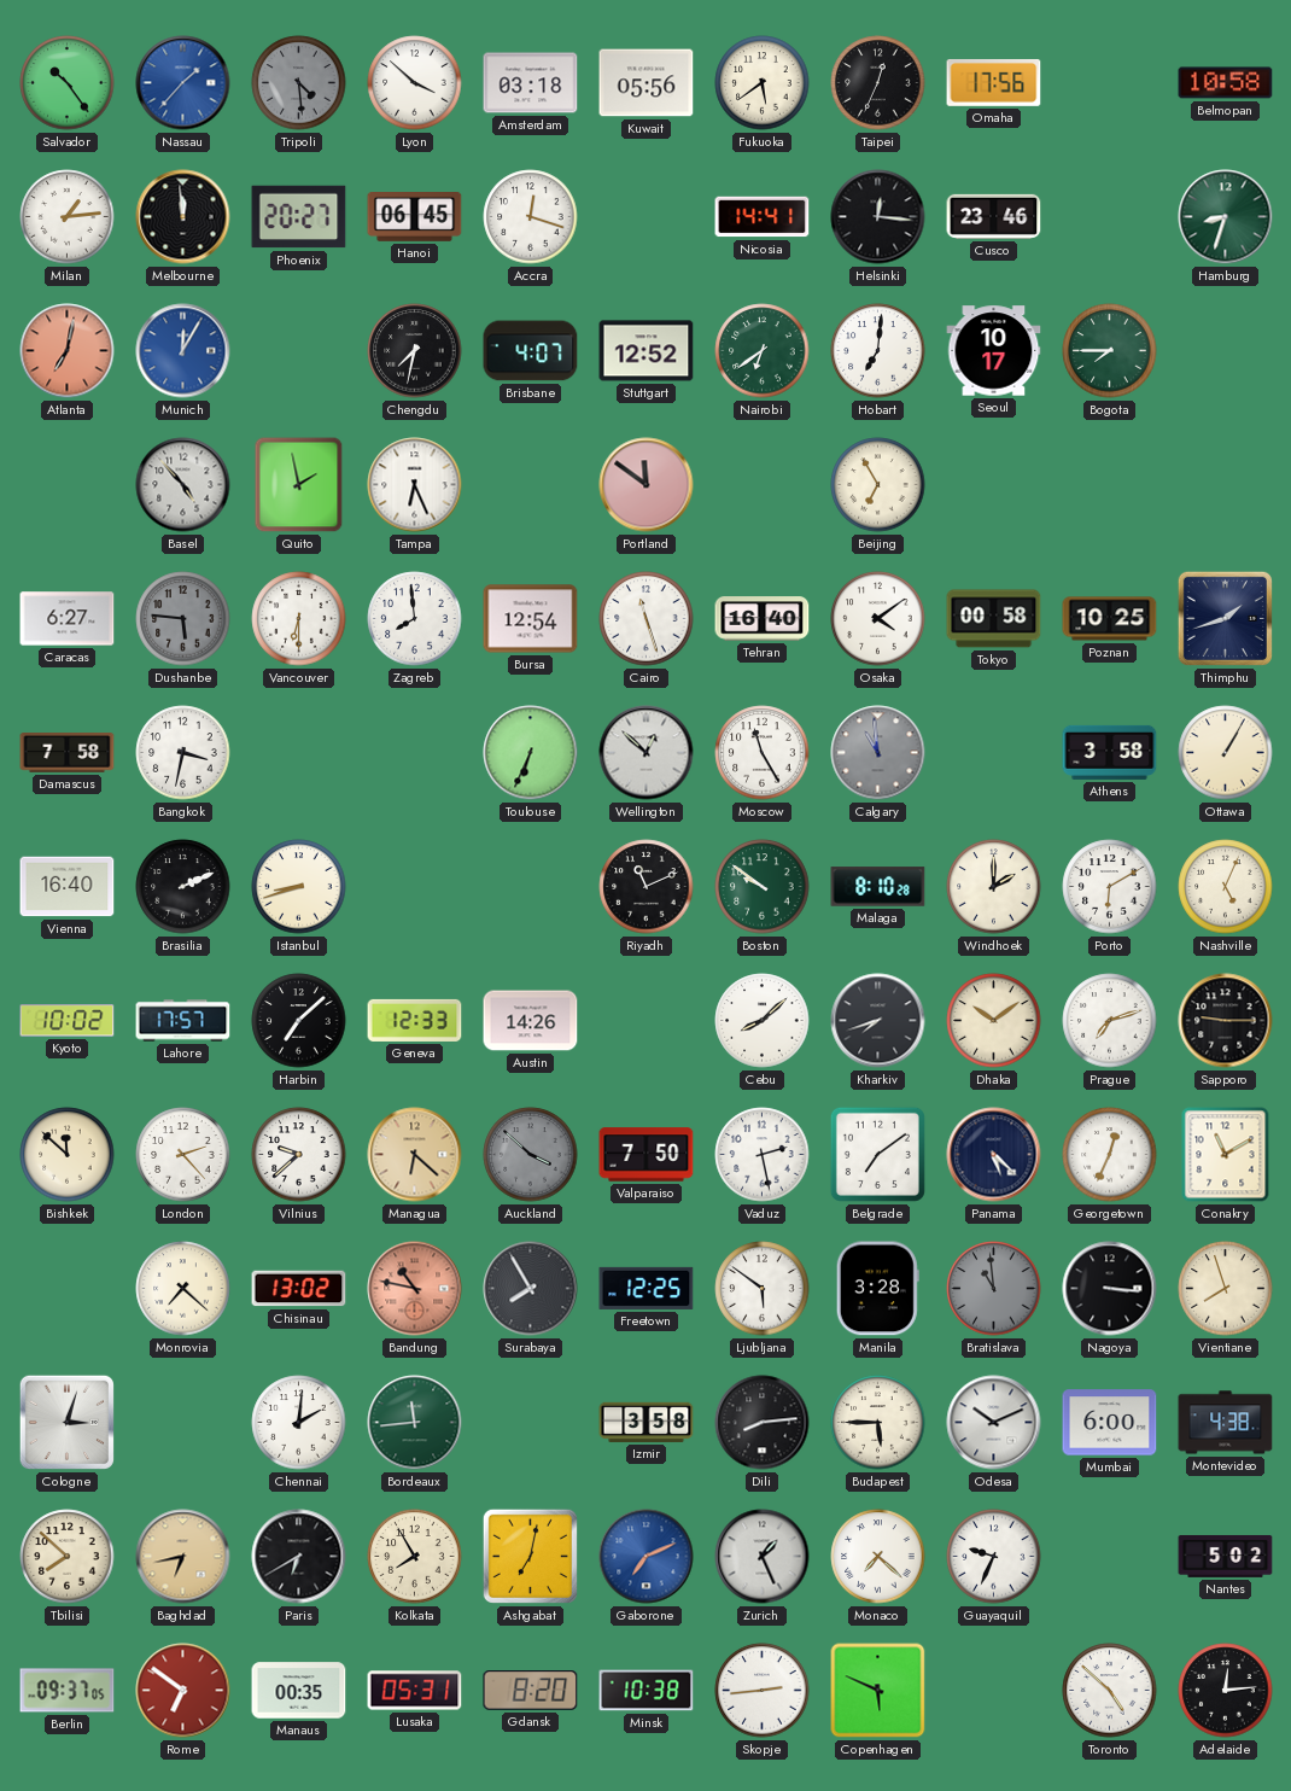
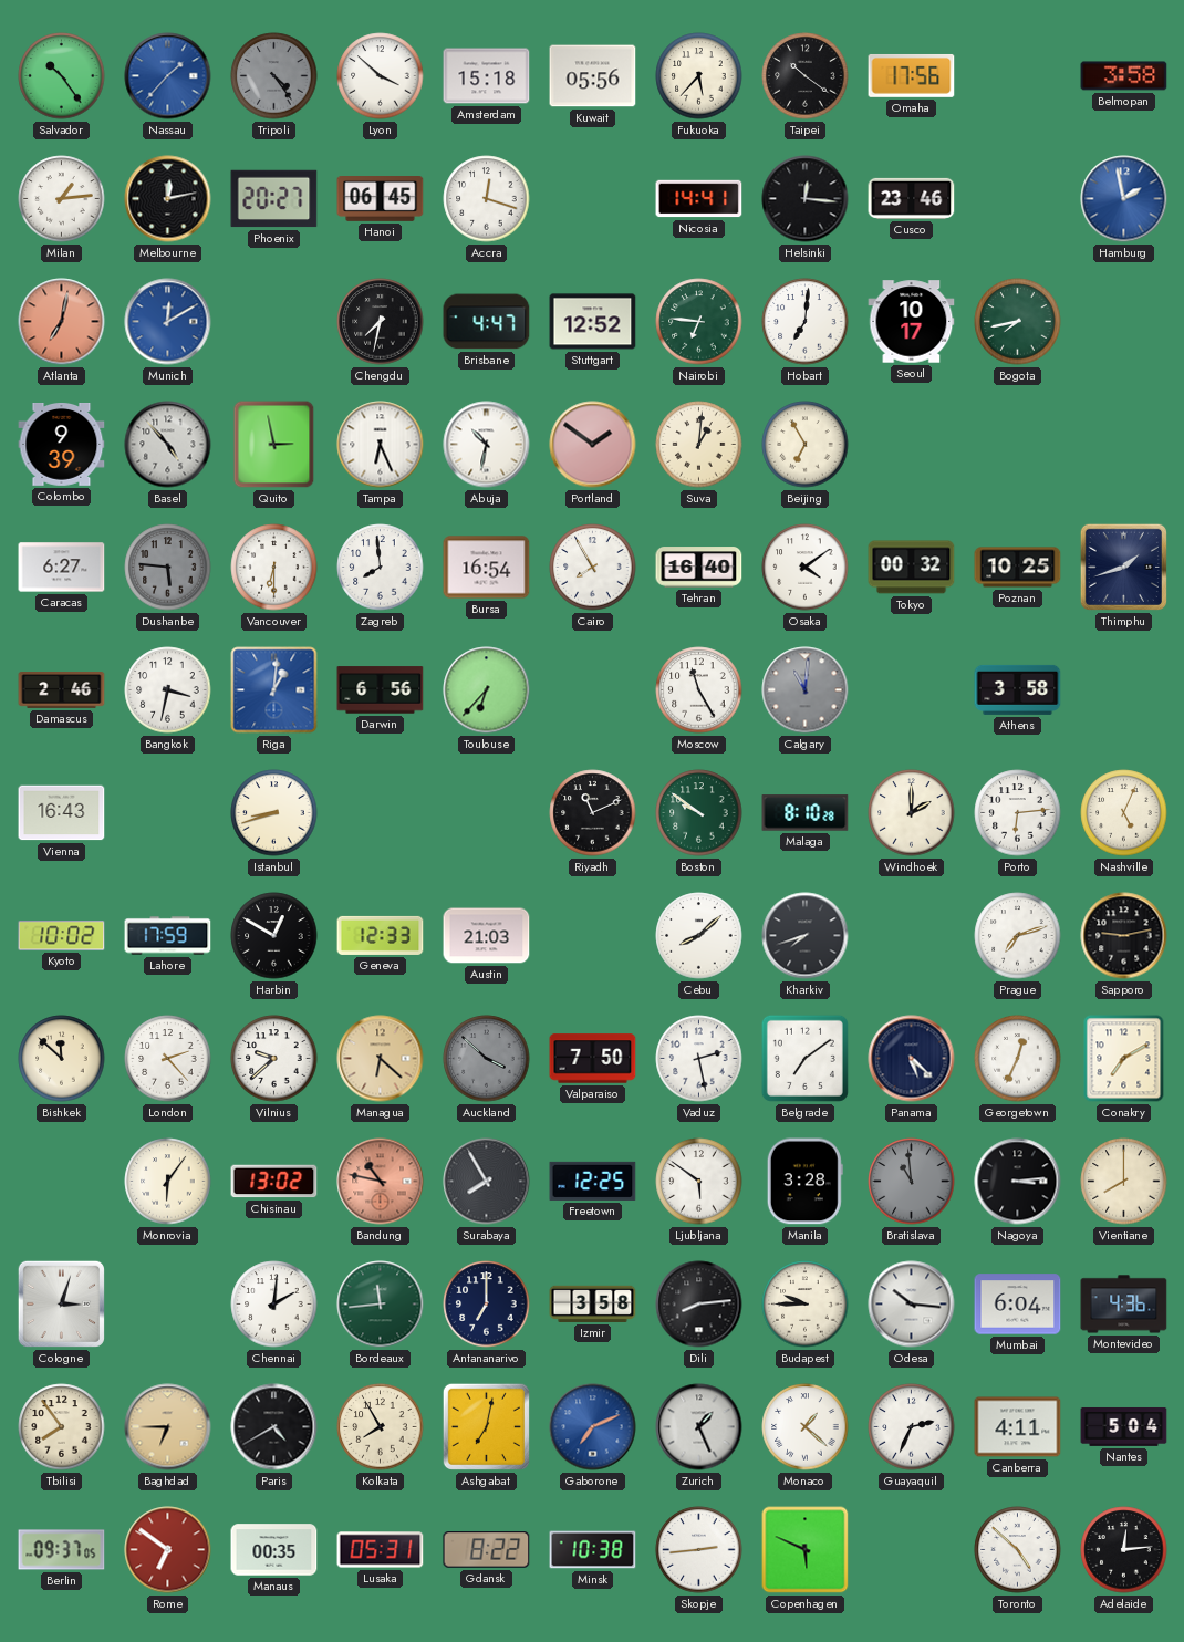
Tripoli: 4:29 -> 4:24
Amsterdam: 03:18 -> 15:18
Fukuoka: 5:39 -> 5:37
Taipei: 12:34 -> 10:21
Belmopan: 10:58 -> 3:58
Melbourne: 11:59 -> 12:13
Hamburg: 8:33 -> 1:58
Hamburg dial: green -> blue
Munich: 12:05 -> 12:10
Brisbane: 4:07 -> 4:47
Nairobi: 6:39 -> 6:46
Bogota: 7:45 -> 7:43
Colombo: none -> 9:39
Quito: 1:58 -> 2:58
Abuja: none -> 10:32
Portland: 11:51 -> 1:51
Suva: none -> 1:01
Bursa: 12:54 -> 16:54
Cairo: 11:27 -> 7:55
Tokyo: 00:58 -> 00:32
Damascus: 7:58 -> 2:46
Riga: none -> 1:01
Darwin: none -> 6:56
Toulouse: 6:34 -> 6:37
Wellington: 12:52 -> none
Calgary: 10:59 -> 11:01
Ottawa: 1:05 -> none
Vienna: 16:40 -> 16:43
Brasilia: 2:11 -> none
Porto: 6:10 -> 6:14
Lahore: 17:57 -> 17:59
Harbin: 7:08 -> 12:50
Austin: 14:26 -> 21:03
Dhaka: 10:09 -> none
Sapporo: 9:15 -> 9:13
Conakry: 11:10 -> 7:10
Monrovia: 7:22 -> 6:06
Nagoya: 3:16 -> 3:14
Vientiane: 7:57 -> 8:00
Antananarivo: none -> 7:00
Budapest: 5:45 -> 9:45
Odesa: 10:11 -> 10:16
Mumbai: 6:00 -> 6:04
Montevideo: 4:38 -> 4:36
Tbilisi: 7:52 -> 7:54
Baghdad: 6:43 -> 6:45
Paris: 6:40 -> 4:40
Monaco: 7:22 -> 1:22
Guayaquil: 9:34 -> 2:34
Canberra: none -> 4:11
Nantes: 5:02 -> 5:04
Gdansk: 8:20 -> 8:22
